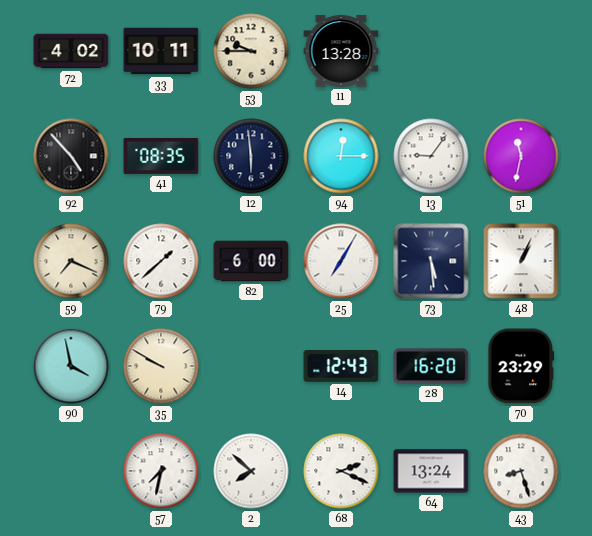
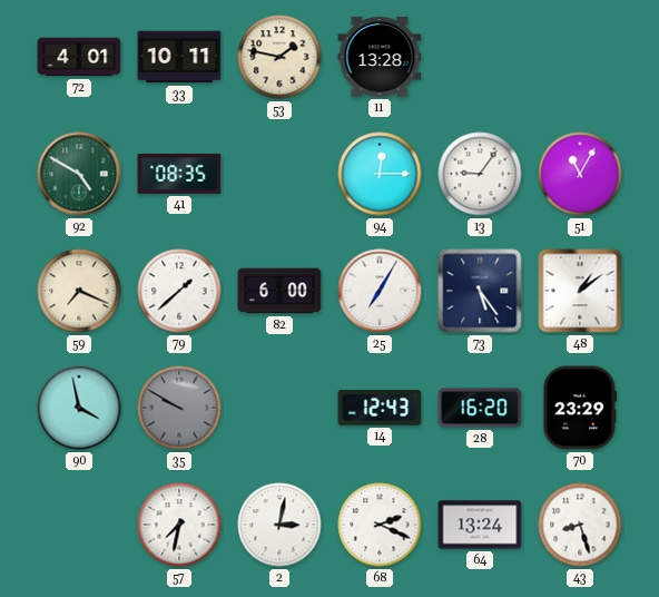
72: 4:02 -> 4:01
53: 9:45 -> 1:47
92: 4:53 -> 4:50
92 dial: black -> green
12: 5:59 -> none
51: 11:32 -> 11:05
73: 5:29 -> 5:24
48: 1:04 -> 1:09
35 dial: cream -> grey
2: 7:52 -> 3:02
